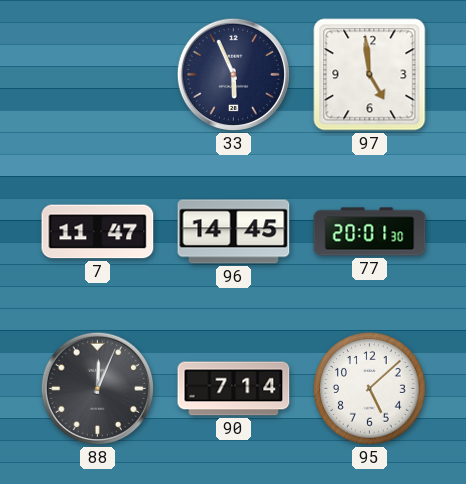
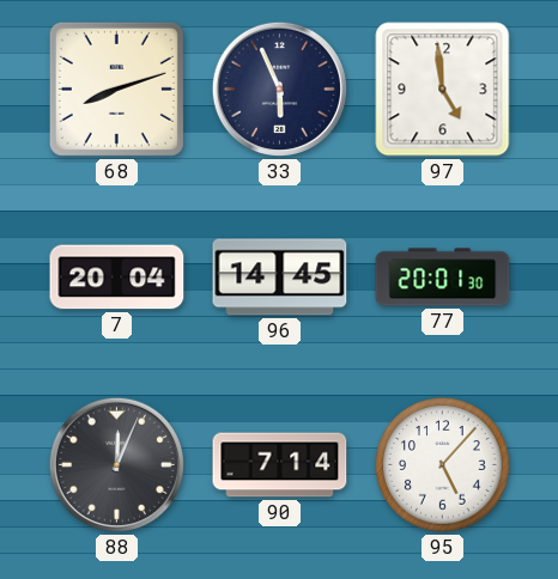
68: none -> 8:12
7: 11:47 -> 20:04
95: 5:08 -> 5:07
